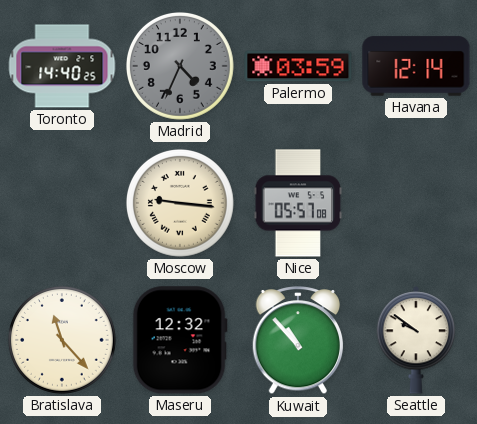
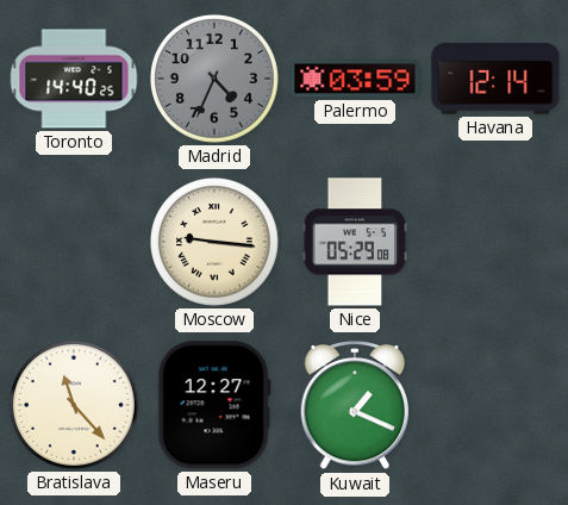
Nice: 05:57 -> 05:29
Maseru: 12:32 -> 12:27
Kuwait: 10:53 -> 1:19
Seattle: 9:51 -> none
